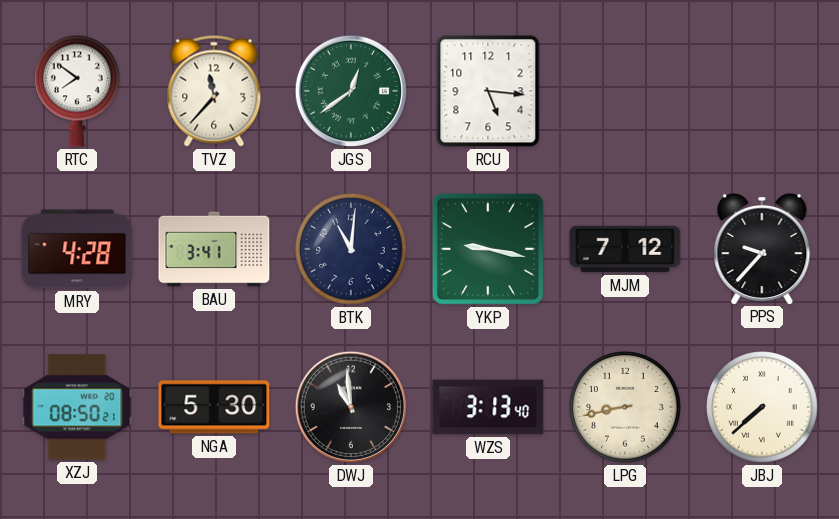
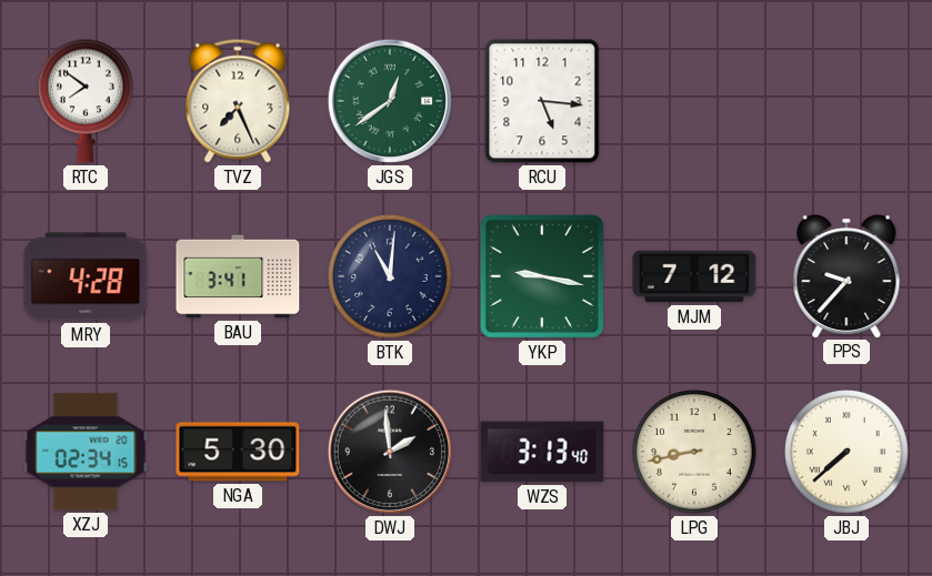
TVZ: 11:37 -> 7:26
XZJ: 08:50 -> 02:34
DWJ: 10:59 -> 1:59
